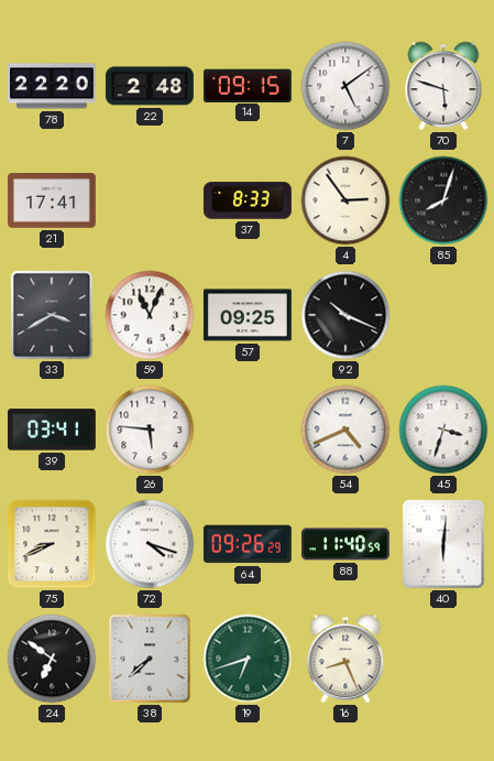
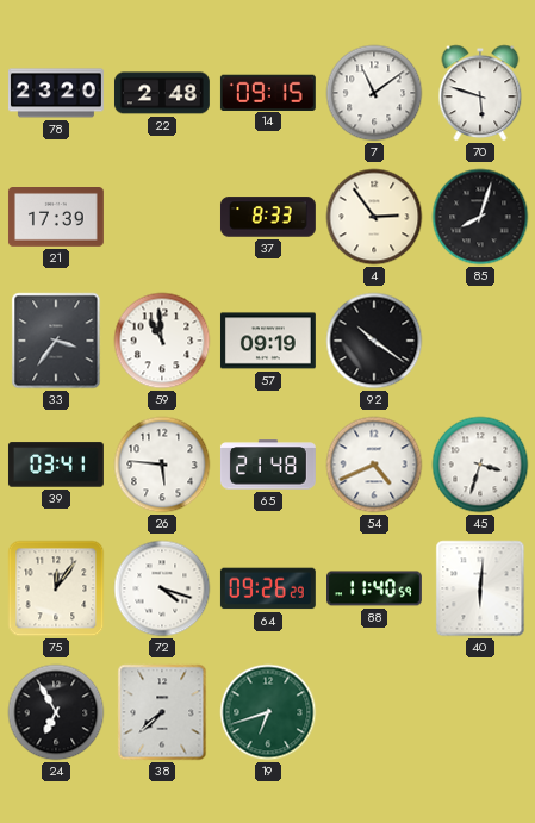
78: 22:20 -> 23:20
7: 5:09 -> 11:09
21: 17:41 -> 17:39
33: 3:40 -> 3:36
59: 11:04 -> 10:59
57: 09:25 -> 09:19
92: 10:19 -> 10:21
65: none -> 21:48
75: 8:41 -> 12:06
24: 6:51 -> 6:55
16: 8:26 -> none
